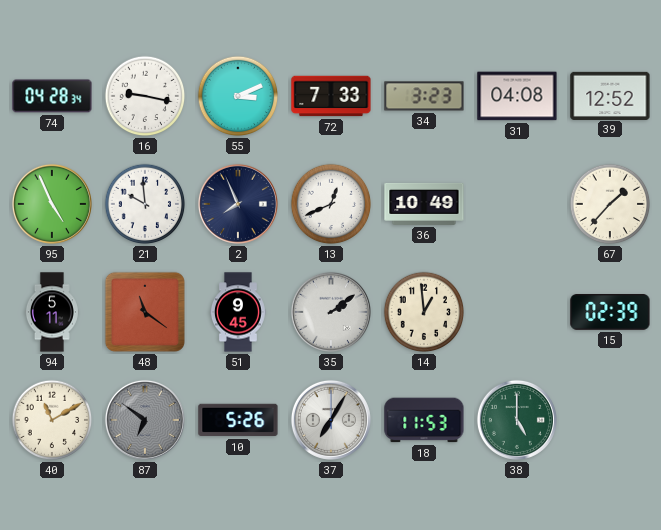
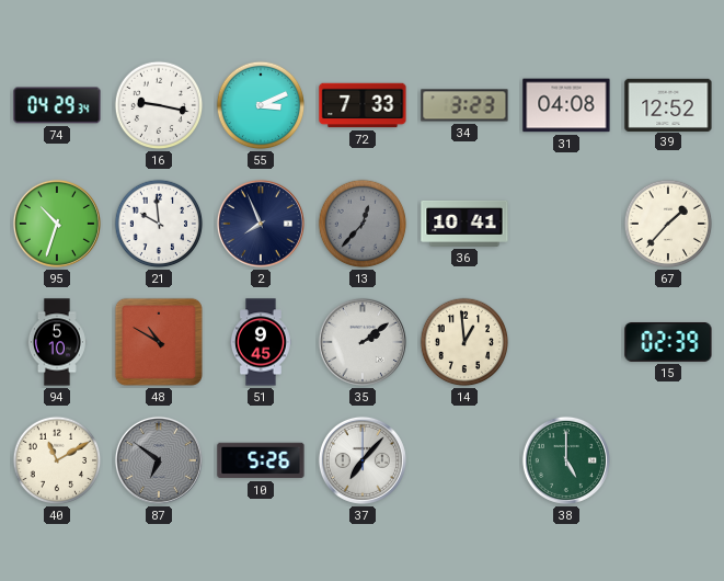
74: 04:28 -> 04:29
95: 4:56 -> 10:33
13: 12:41 -> 12:37
13 dial: white -> grey
36: 10:49 -> 10:41
94: 5:11 -> 5:10
48: 11:21 -> 10:50
37: 7:05 -> 7:07
18: 11:53 -> none
